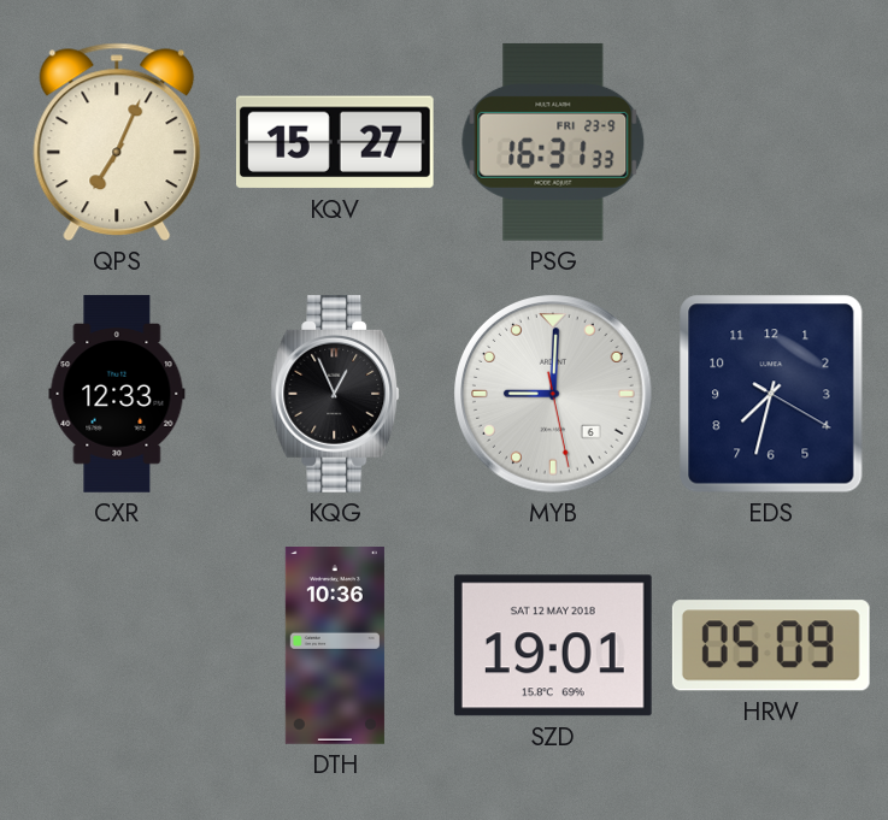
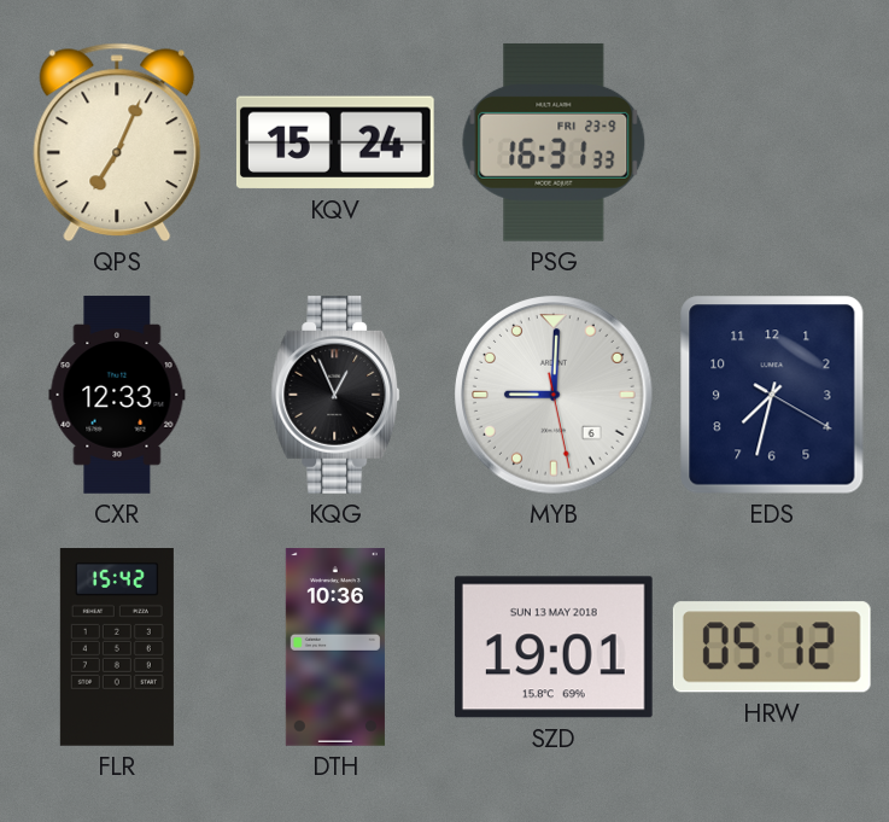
KQV: 15:27 -> 15:24
FLR: none -> 15:42
SZD date: SAT 12 MAY 2018 -> SUN 13 MAY 2018
HRW: 05:09 -> 05:12
